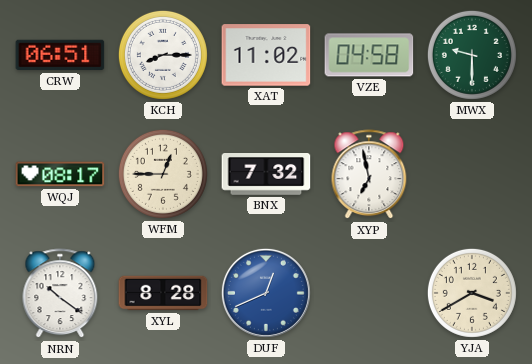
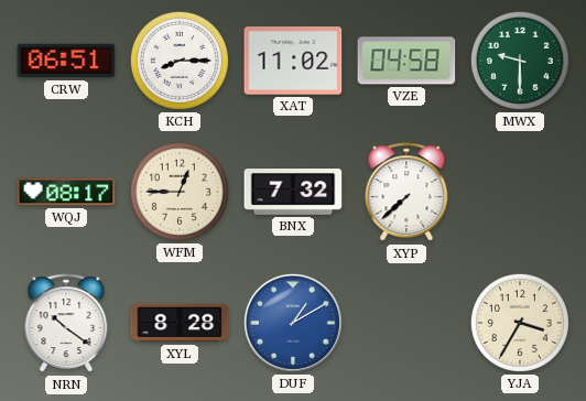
XYP: 6:58 -> 7:38
DUF: 12:41 -> 1:10
YJA: 3:40 -> 3:35
